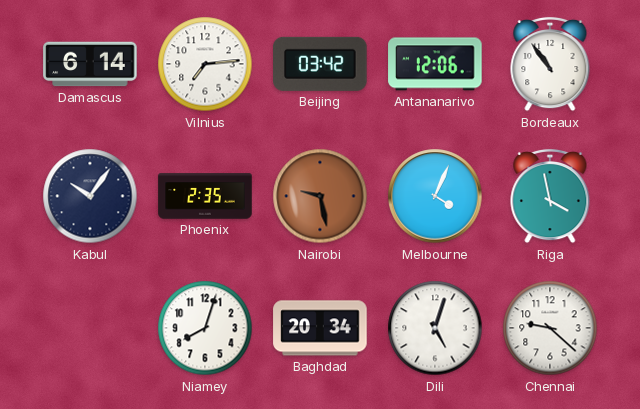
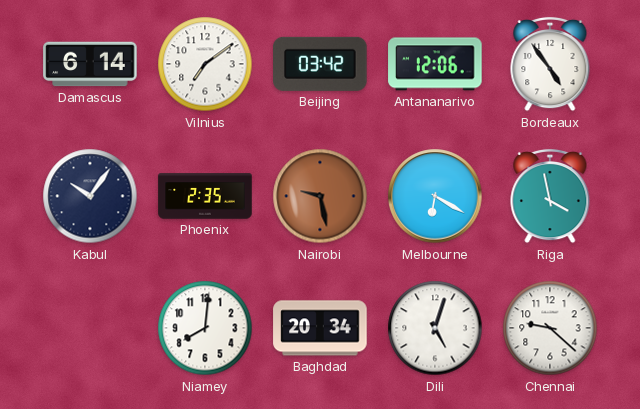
Vilnius: 7:14 -> 7:09
Bordeaux: 10:54 -> 4:54
Melbourne: 4:04 -> 6:20
Niamey: 8:03 -> 8:01
